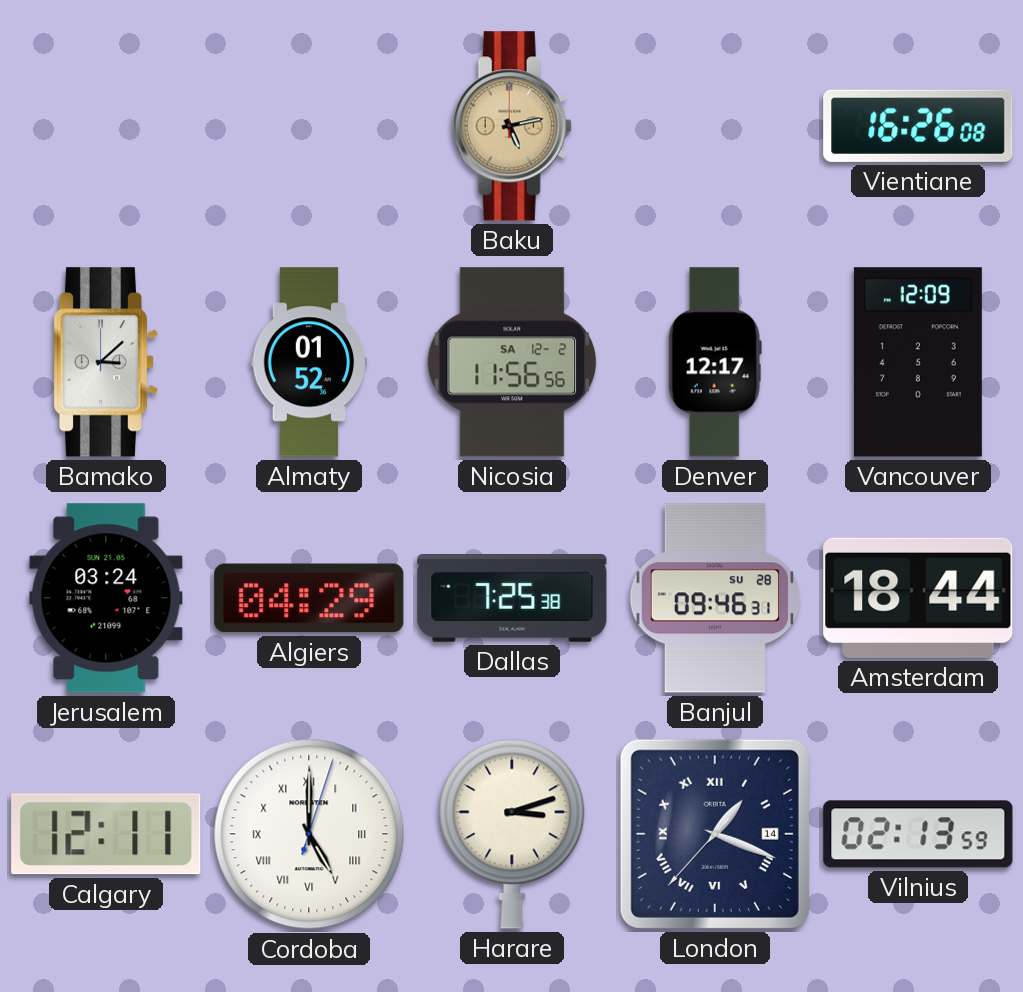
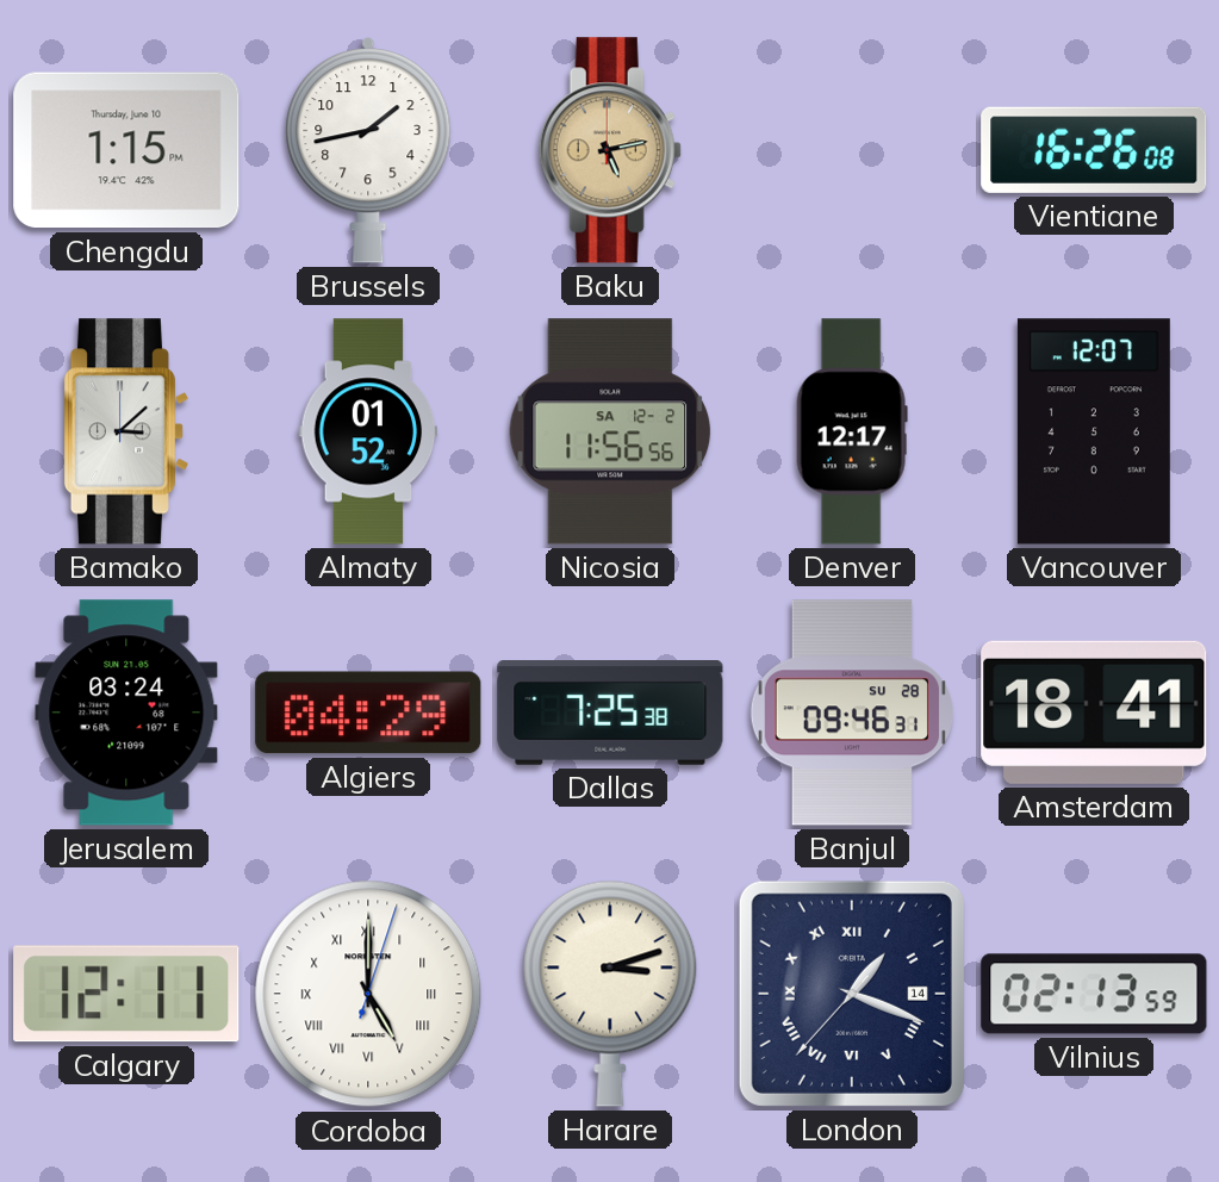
Chengdu: none -> 1:15
Brussels: none -> 1:43
Vancouver: 12:09 -> 12:07
Amsterdam: 18:44 -> 18:41
